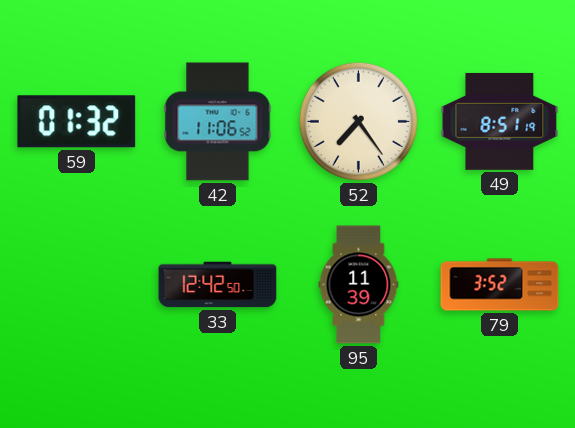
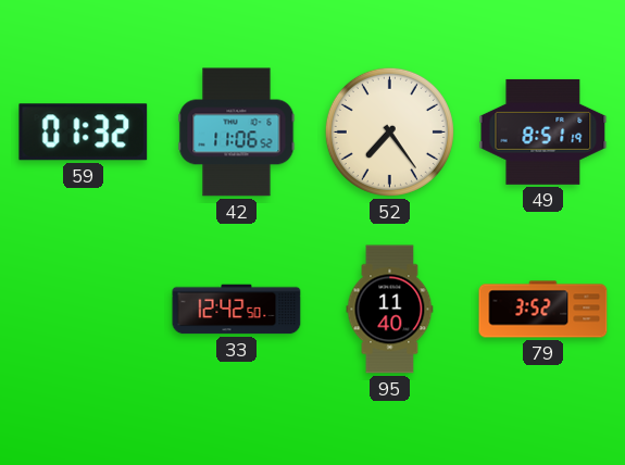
95: 11:39 -> 11:40
